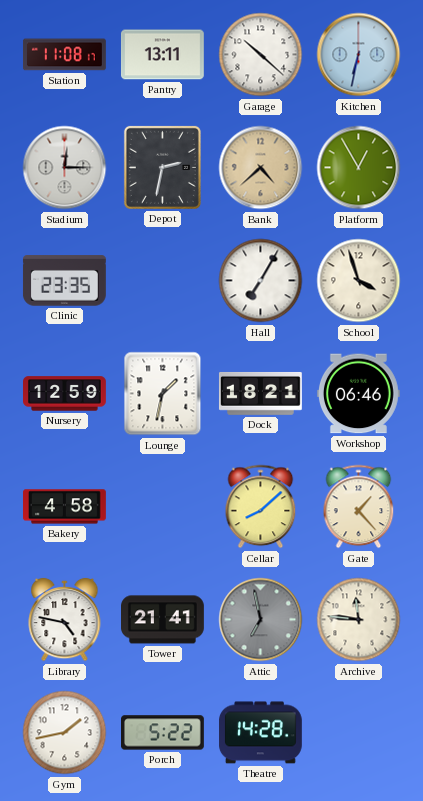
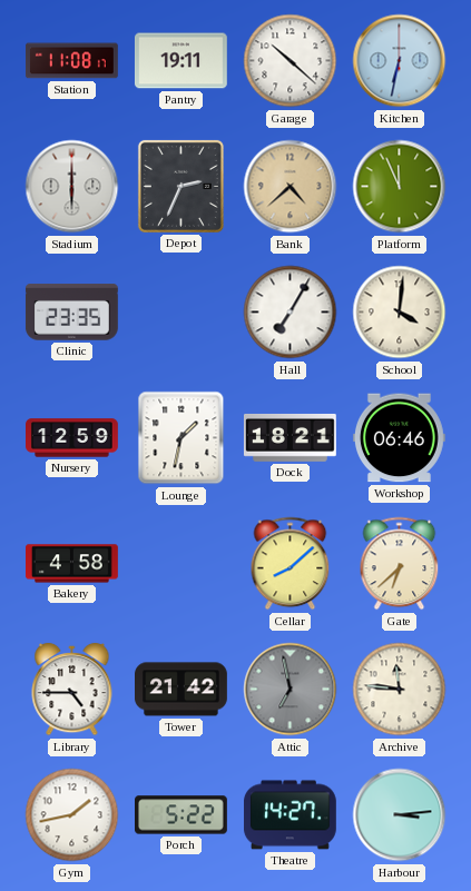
Pantry: 13:11 -> 19:11
Stadium: 12:15 -> 6:00
Depot: 2:32 -> 2:34
Platform: 12:55 -> 11:56
School: 3:57 -> 4:01
Gate: 1:23 -> 6:38
Library: 4:47 -> 4:45
Tower: 21:41 -> 21:42
Theatre: 14:28 -> 14:27
Harbour: none -> 3:14
